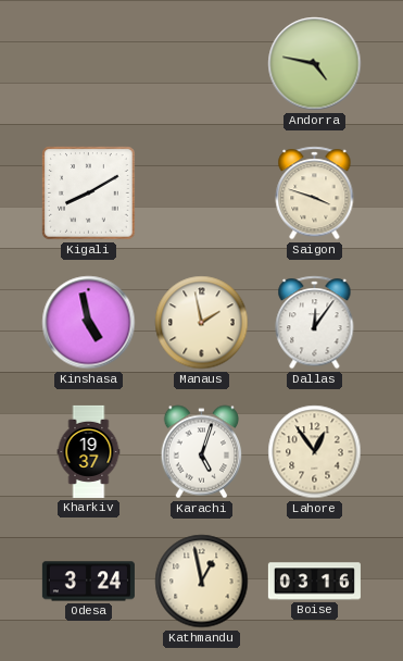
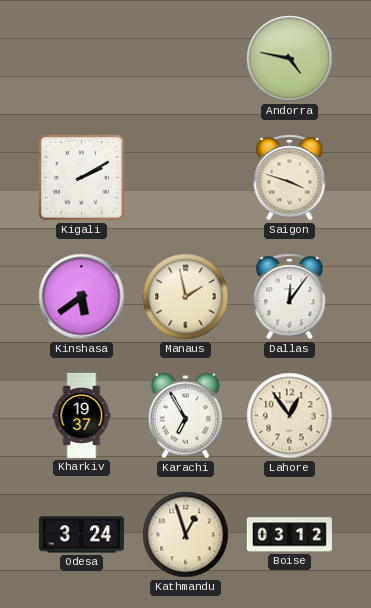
Kigali: 8:10 -> 2:10
Kinshasa: 4:58 -> 5:39
Karachi: 5:03 -> 6:55
Kathmandu: 12:58 -> 12:57
Boise: 03:16 -> 03:12
